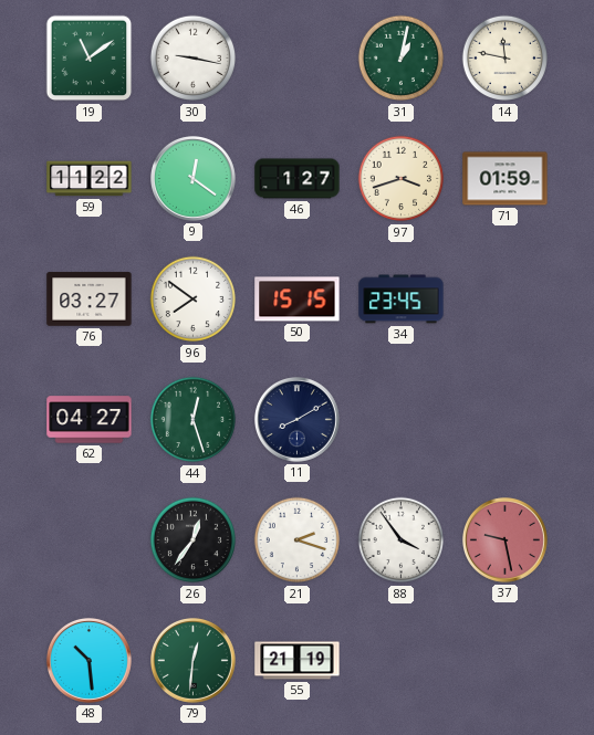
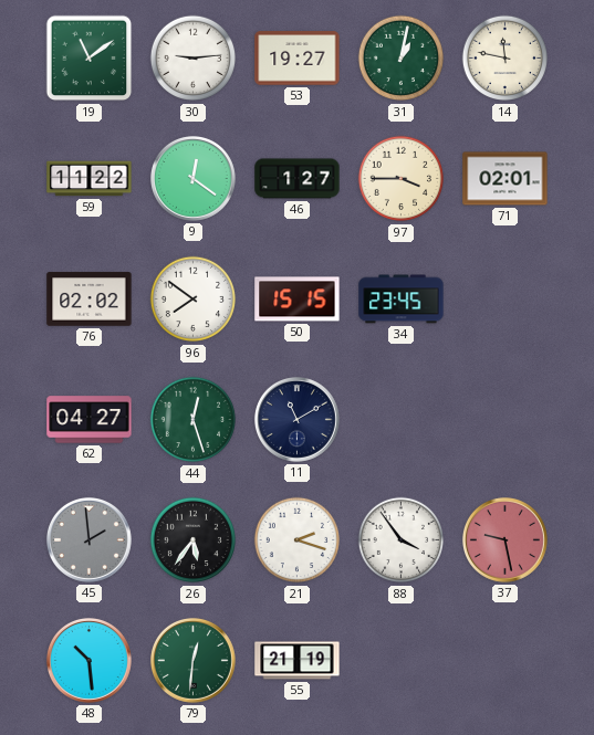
30: 9:17 -> 9:14
53: none -> 19:27
97: 3:42 -> 3:45
71: 01:59 -> 02:01
76: 03:27 -> 02:02
11: 8:10 -> 11:10
45: none -> 1:59
26: 12:36 -> 5:36
